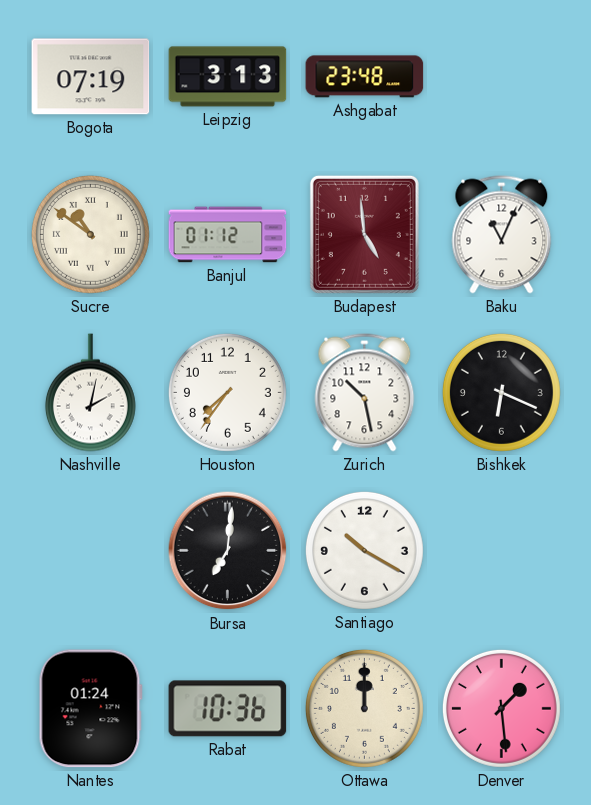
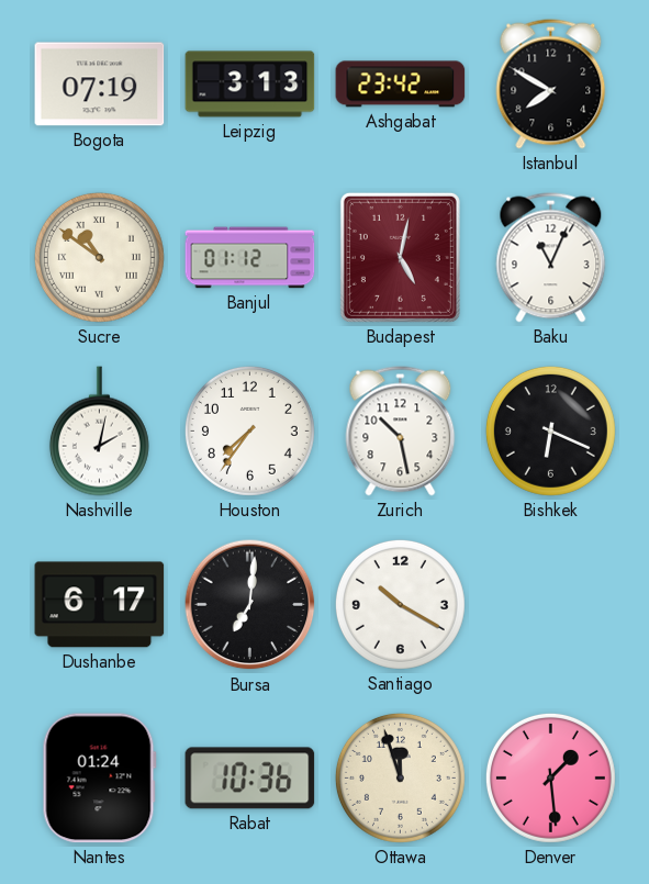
Ashgabat: 23:48 -> 23:42
Istanbul: none -> 7:50
Budapest: 4:59 -> 5:02
Dushanbe: none -> 6:17
Ottawa: 12:00 -> 11:57
